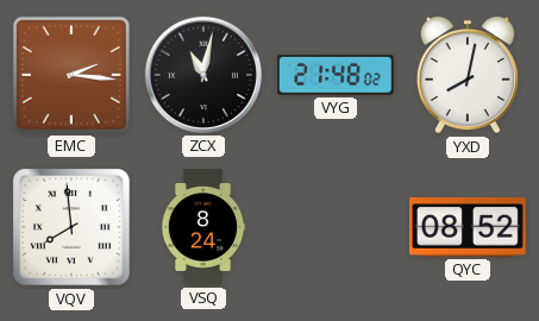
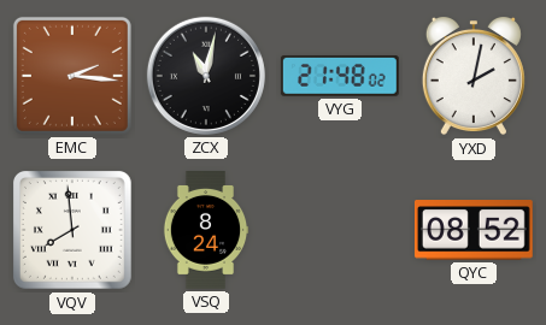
YXD: 8:02 -> 2:02
